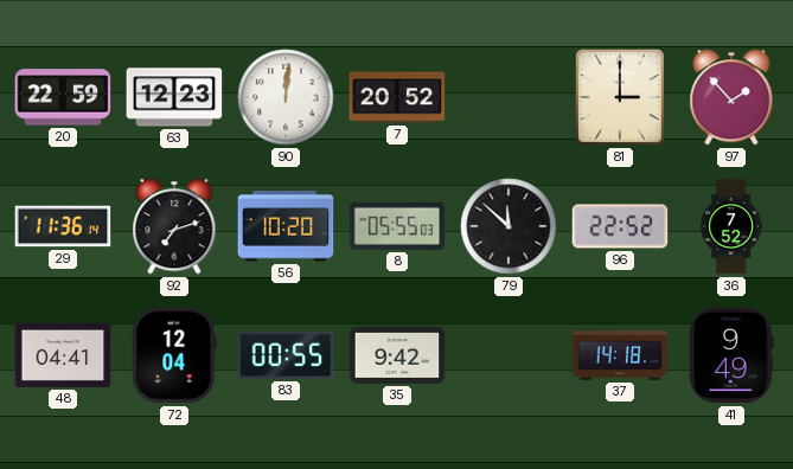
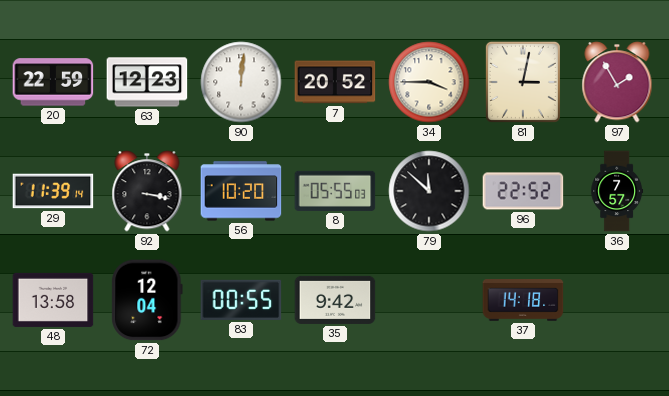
34: none -> 3:45
81: 3:00 -> 3:02
97: 1:53 -> 1:55
29: 11:36 -> 11:39
92: 7:12 -> 3:17
36: 7:52 -> 7:57
48: 04:41 -> 13:58
41: 9:49 -> none
